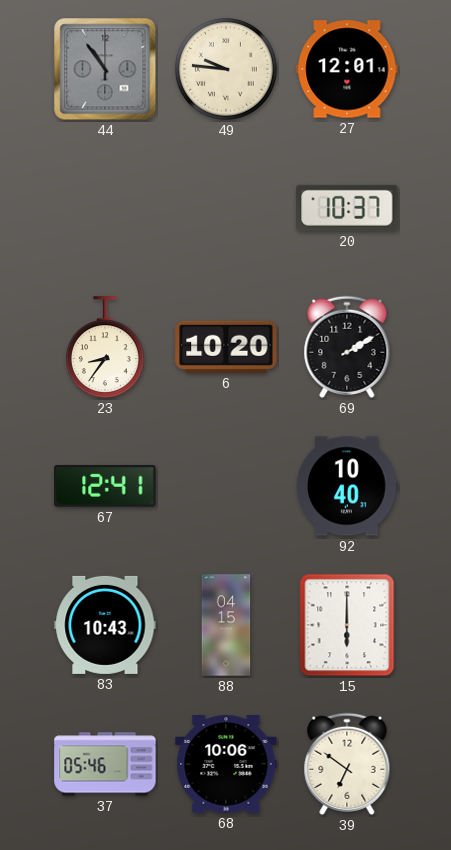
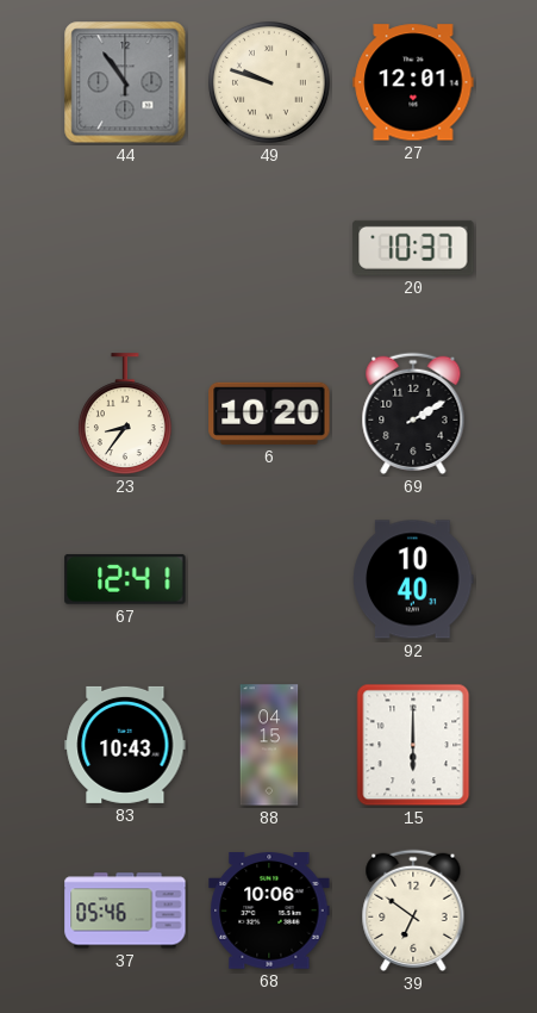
49: 9:46 -> 9:48
